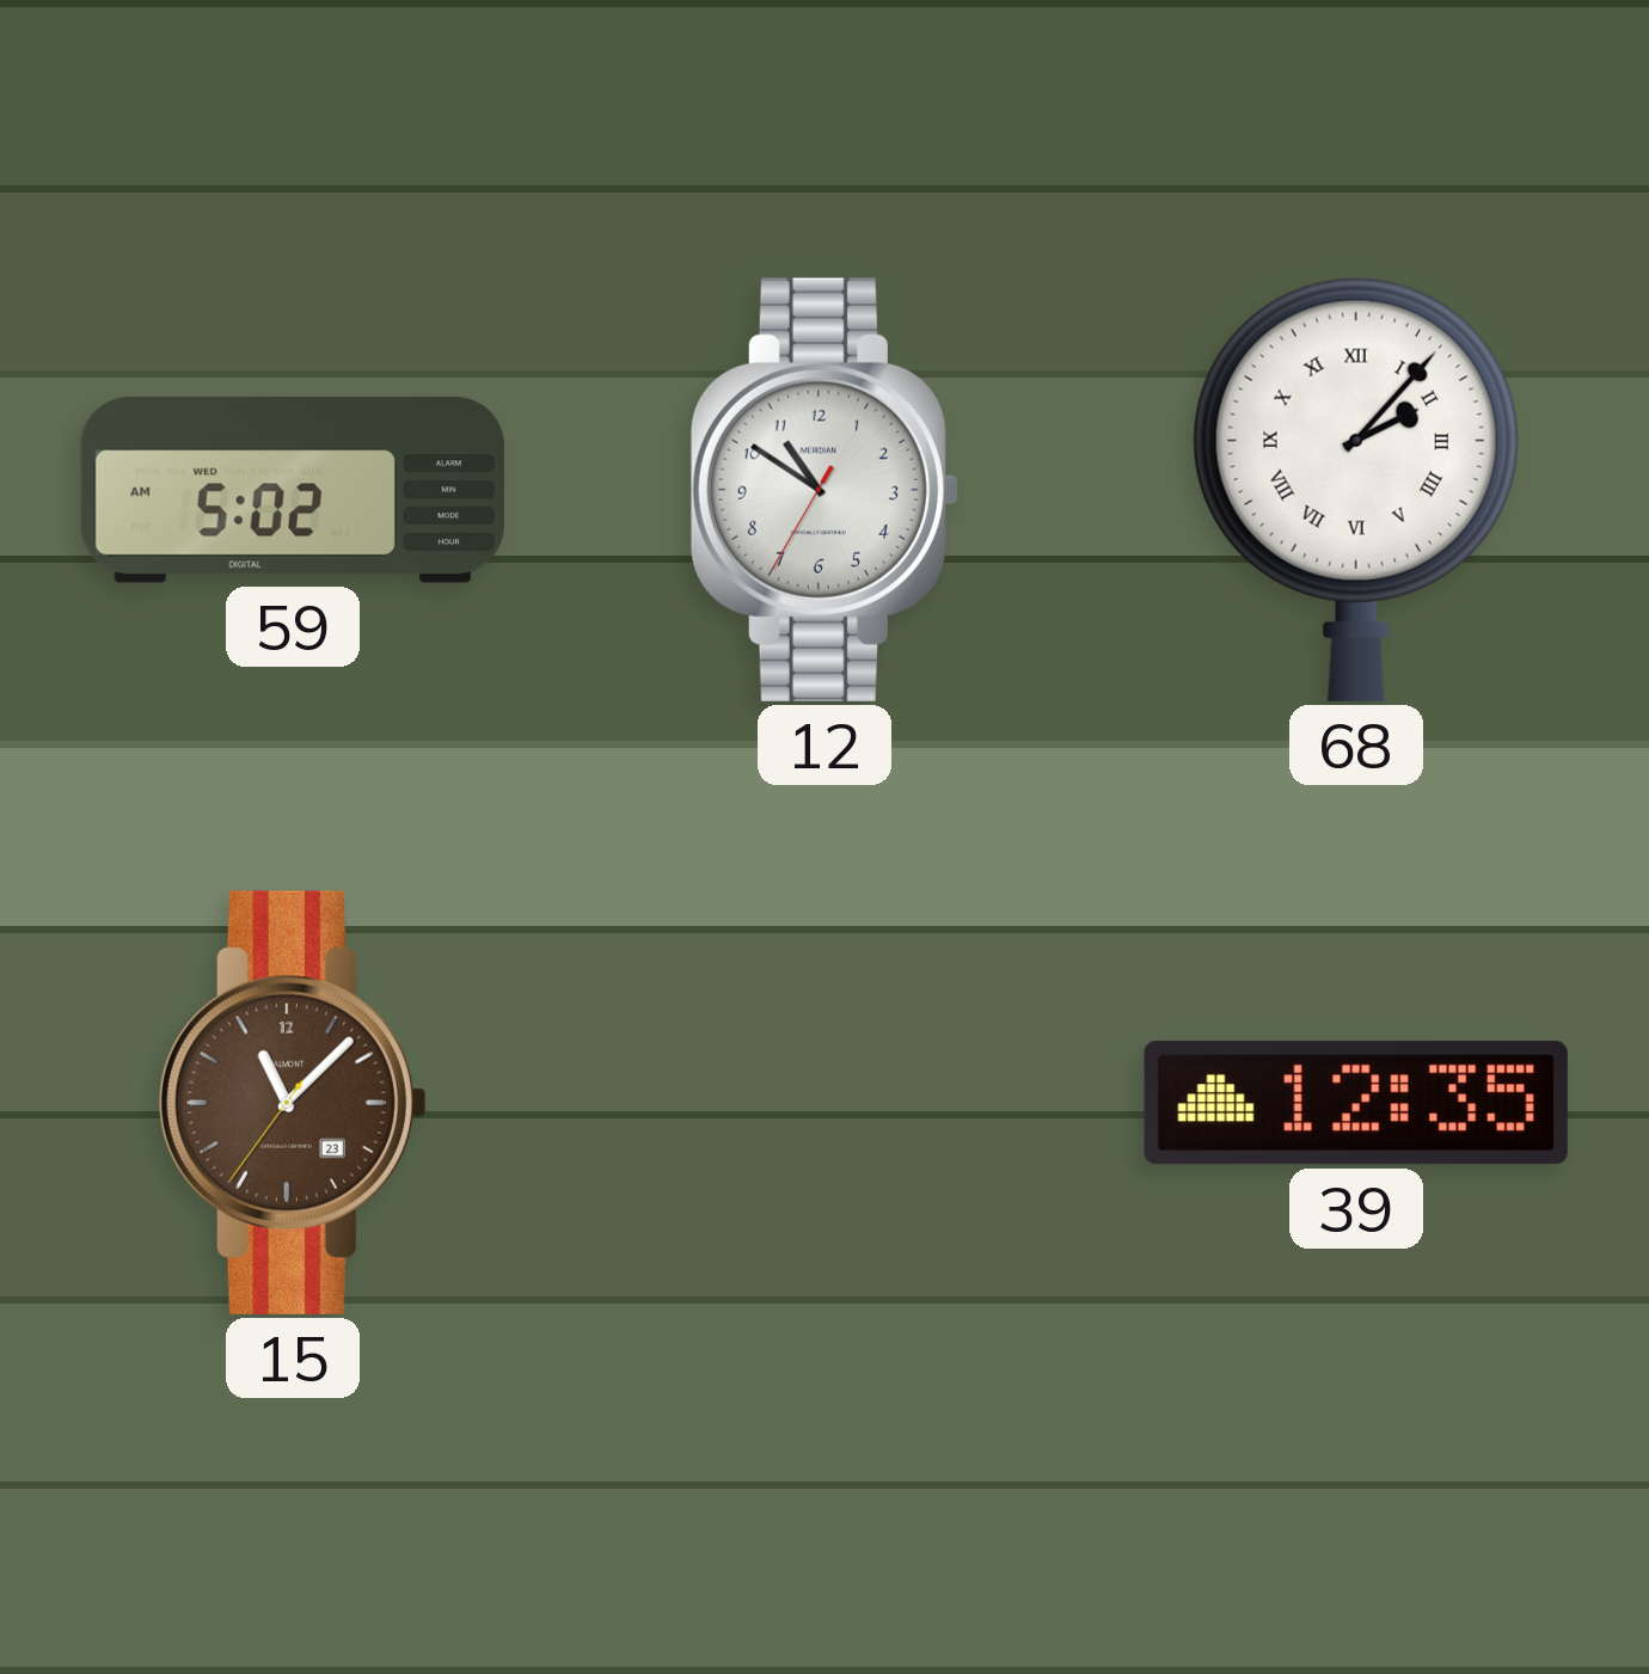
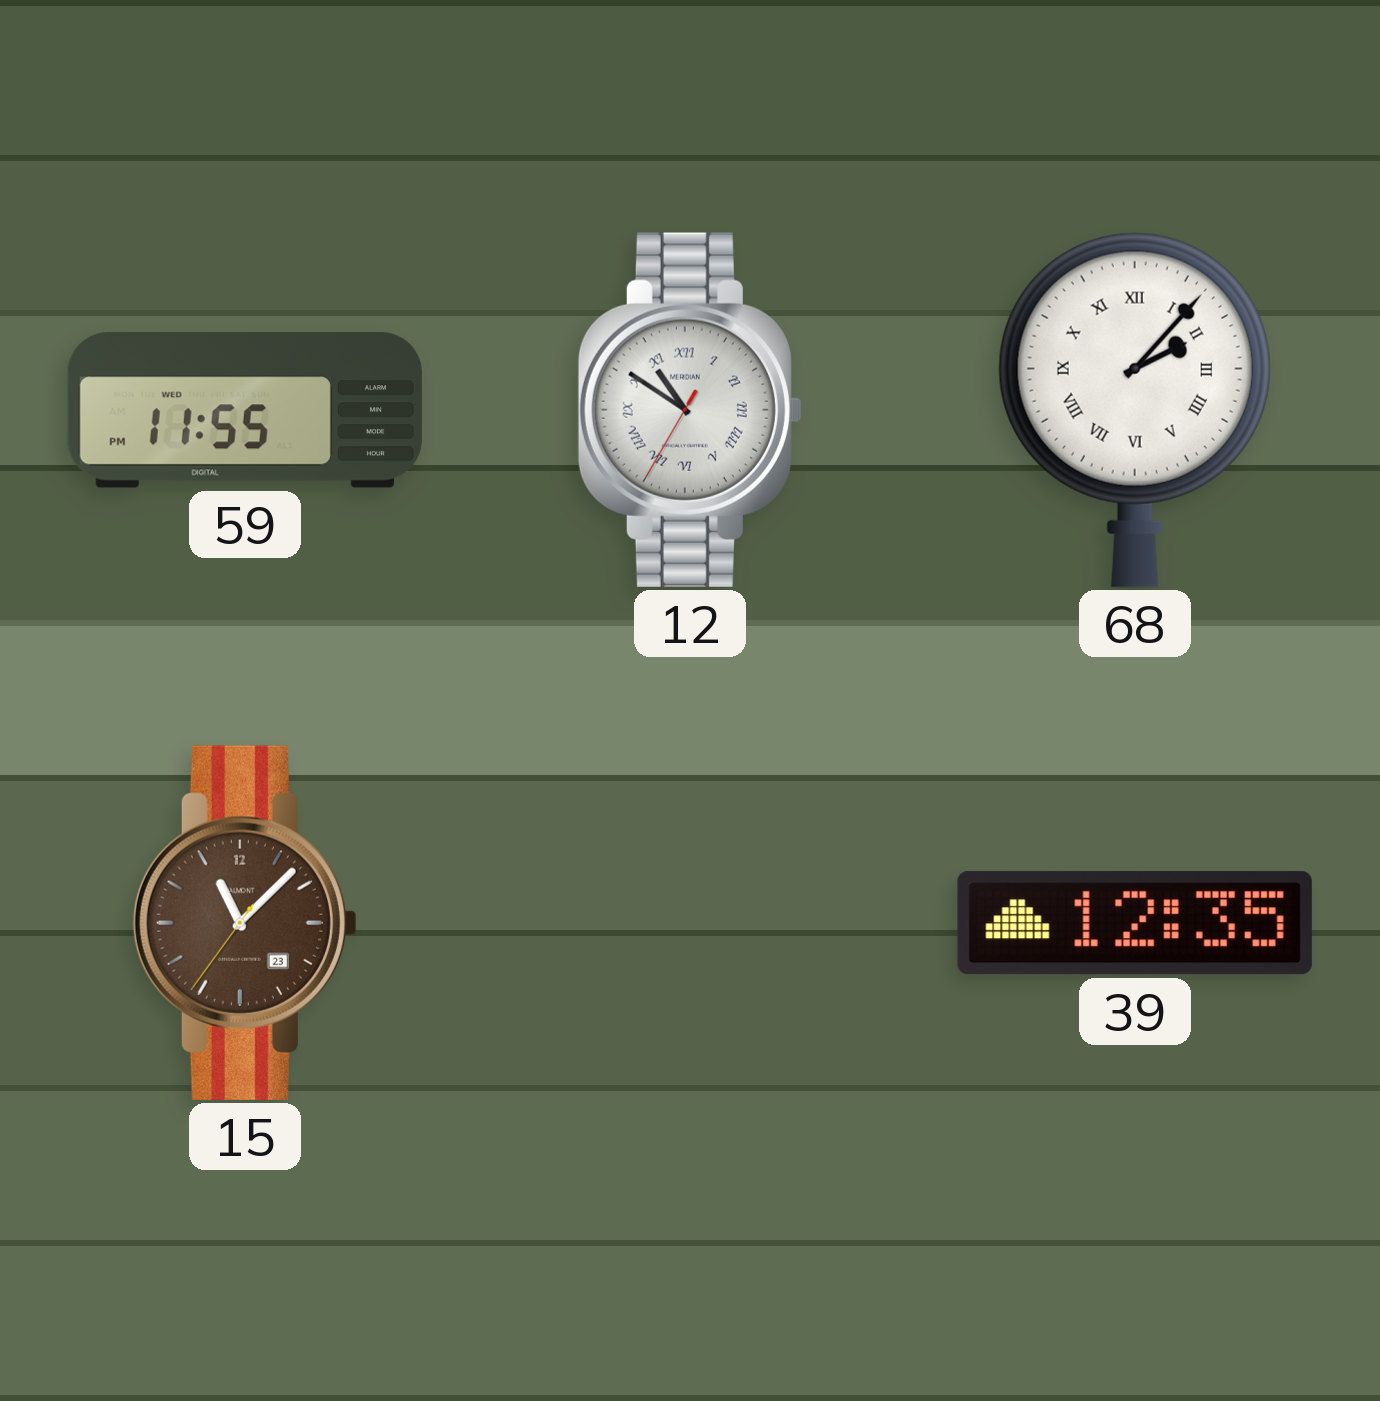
59: 5:02 -> 11:55
12 numerals: Arabic -> Roman
